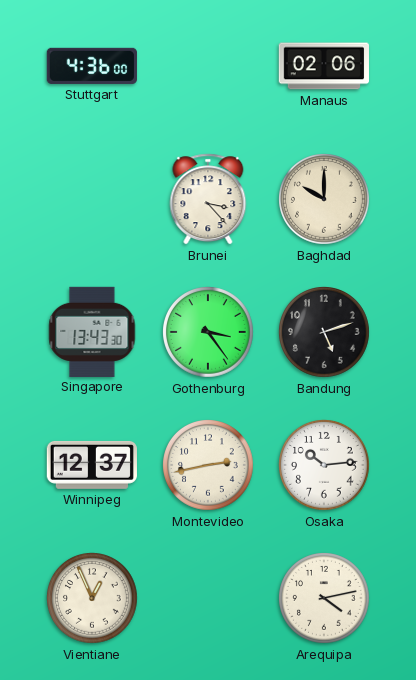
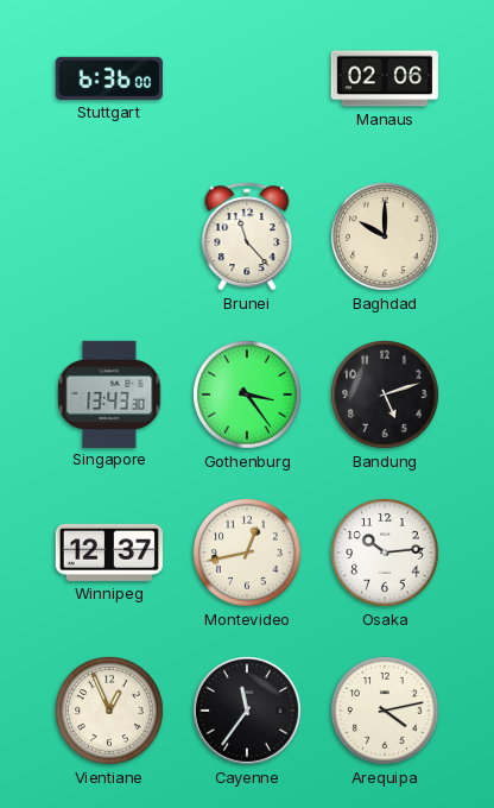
Stuttgart: 4:36 -> 6:36
Brunei: 3:23 -> 11:23
Montevideo: 2:43 -> 12:43
Cayenne: none -> 11:36
